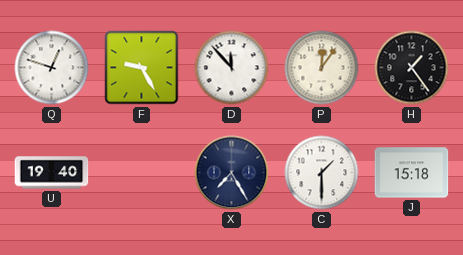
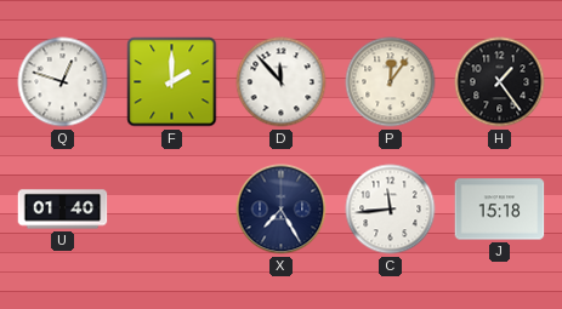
F: 9:25 -> 2:00
U: 19:40 -> 01:40
C: 1:30 -> 11:44
